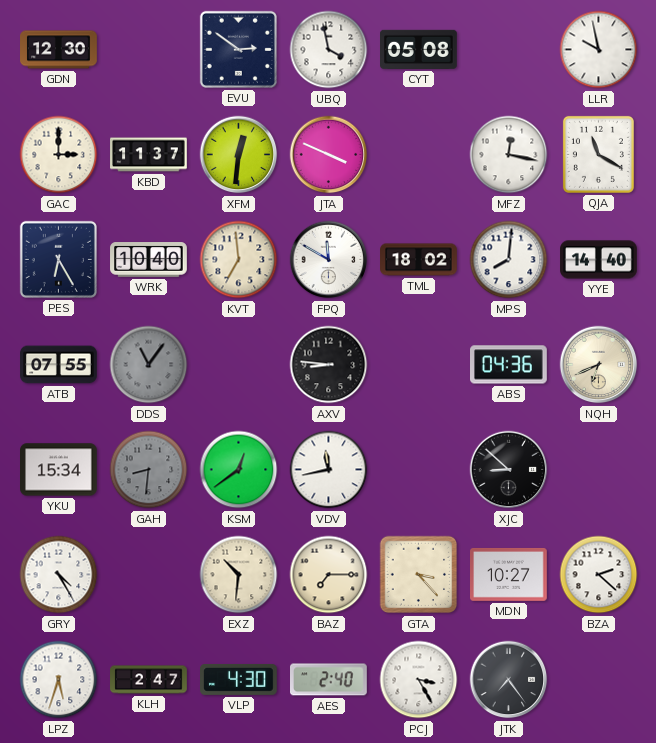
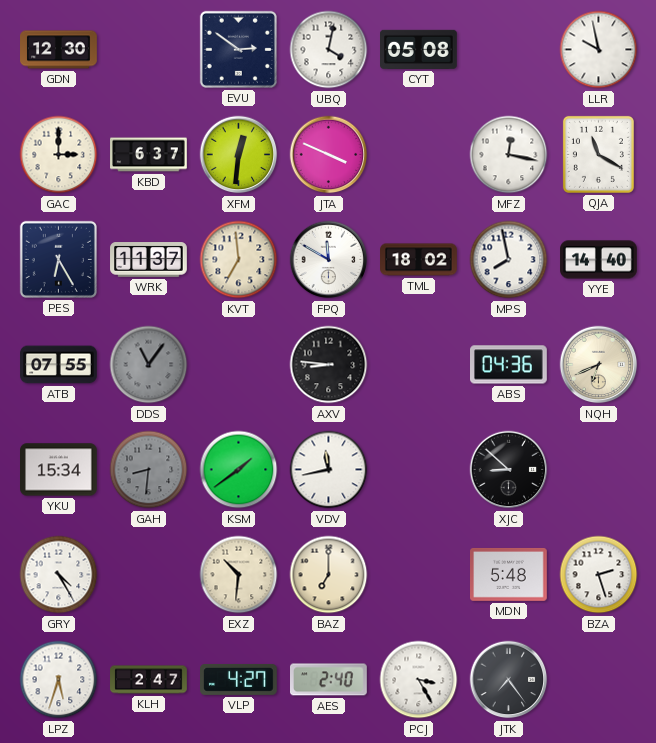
UBQ: 3:58 -> 4:02
KBD: 11:37 -> 6:37
WRK: 10:40 -> 11:37
MPS: 8:01 -> 7:58
KSM: 12:39 -> 1:39
BAZ: 7:15 -> 7:00
GTA: 3:23 -> none
MDN: 10:27 -> 5:48
BZA: 2:22 -> 2:27
VLP: 4:30 -> 4:27
